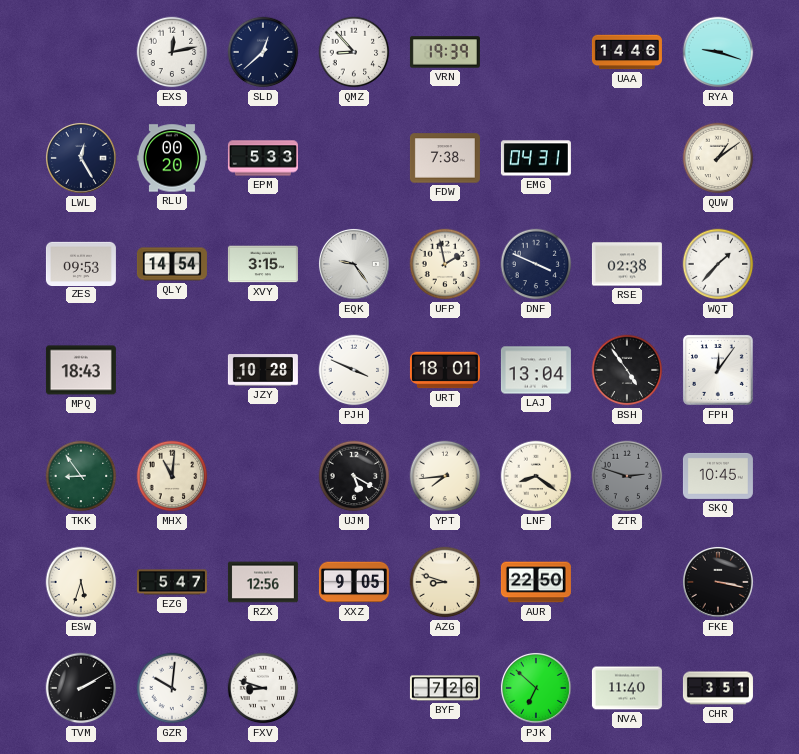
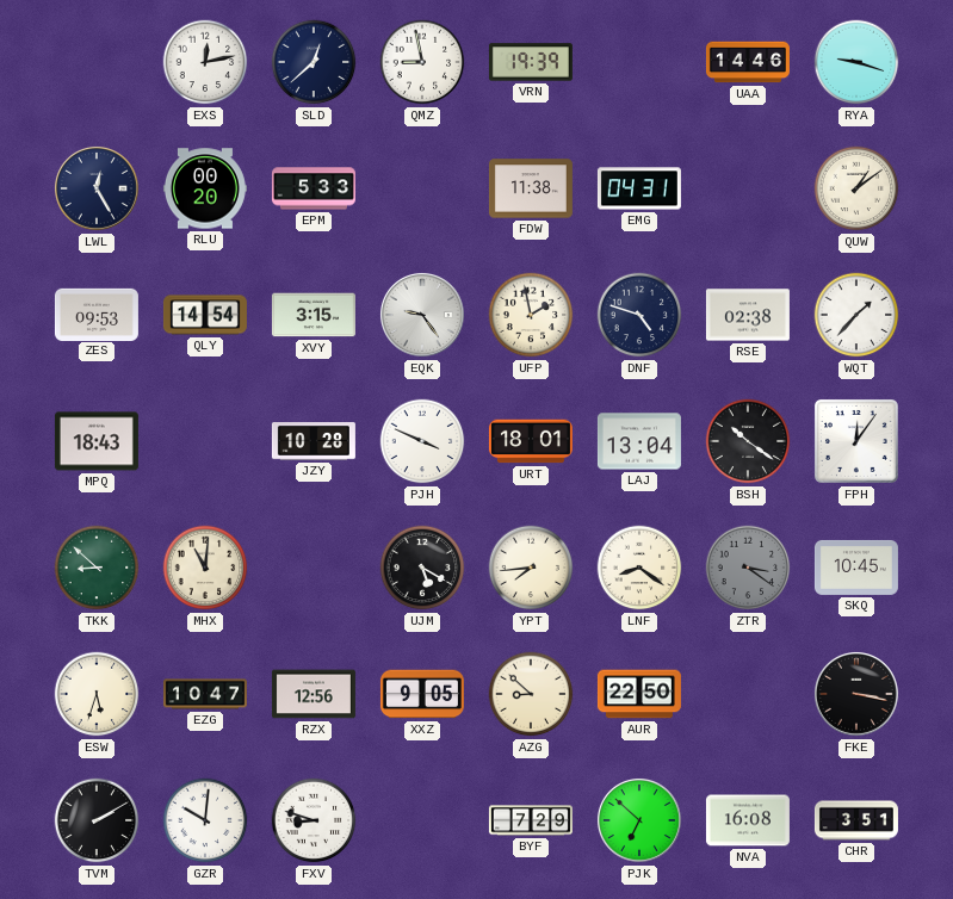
QMZ: 8:53 -> 8:58
FDW: 7:38 -> 11:38
DNF: 3:49 -> 4:48
BSH: 4:54 -> 10:21
TKK: 8:54 -> 8:52
ZTR: 2:48 -> 3:21
EZG: 5:47 -> 10:47
AZG: 8:48 -> 8:52
BYF: 7:26 -> 7:29
NVA: 11:40 -> 16:08
